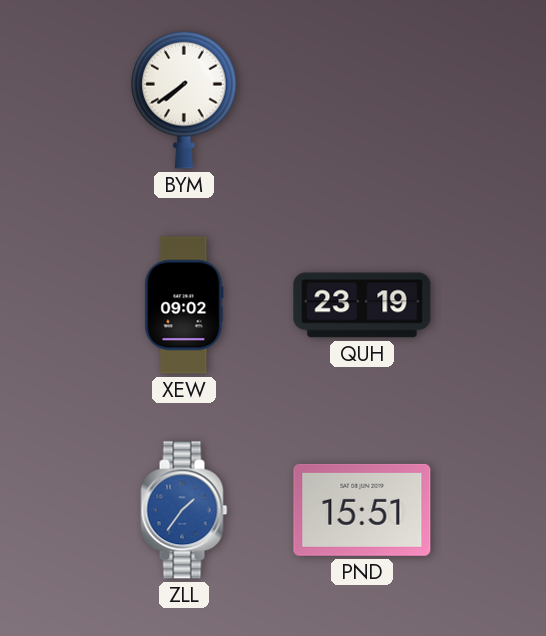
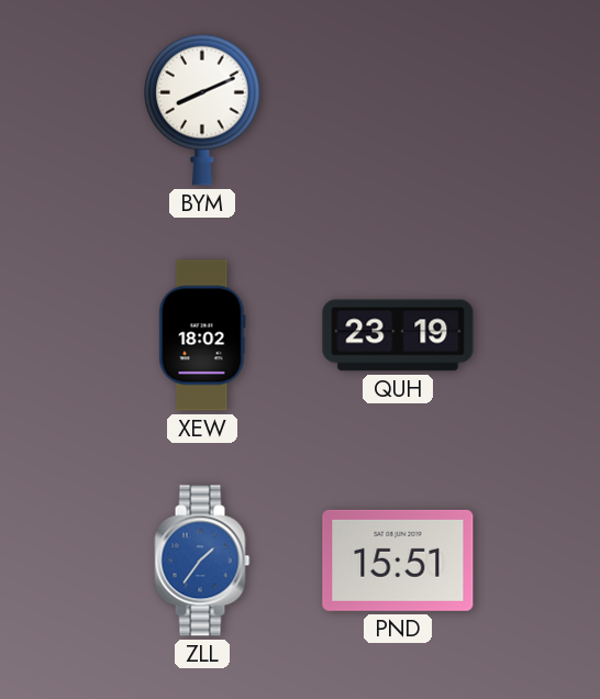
BYM: 7:39 -> 8:11
XEW: 09:02 -> 18:02
